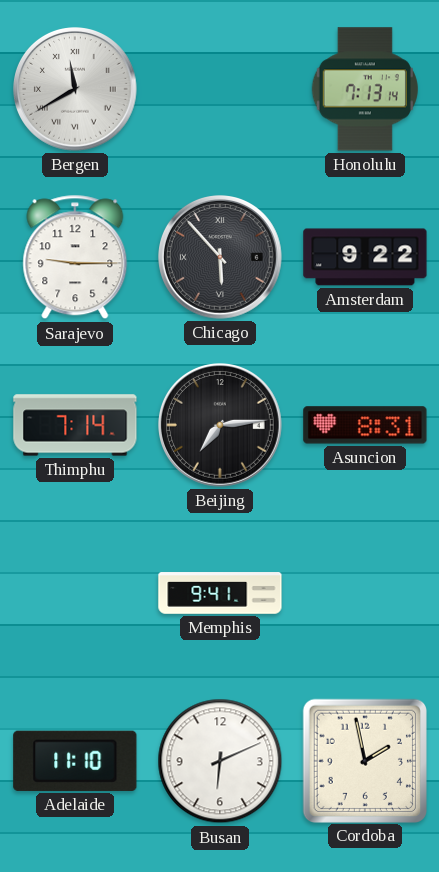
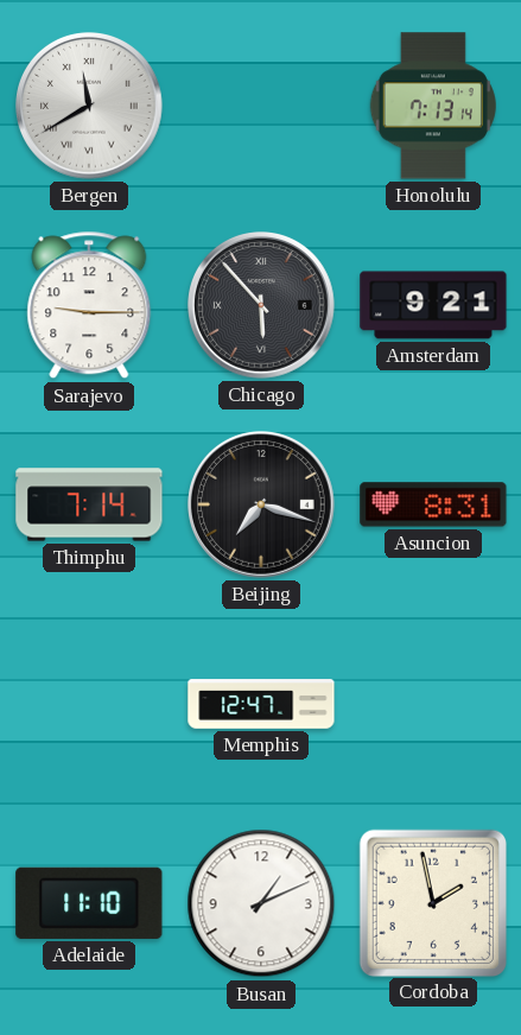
Amsterdam: 9:22 -> 9:21
Beijing: 7:14 -> 7:18
Memphis: 9:41 -> 12:47
Busan: 6:11 -> 1:11
